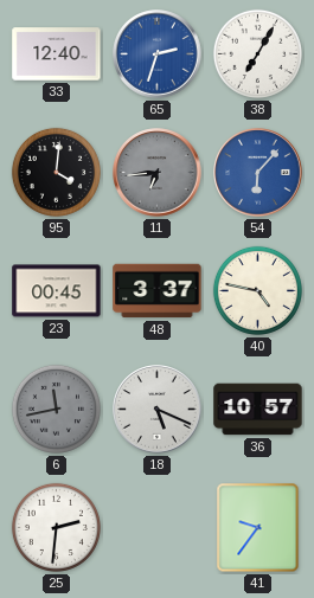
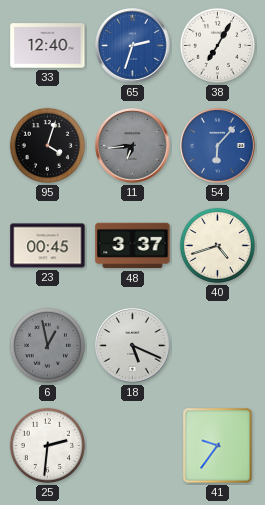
95: 4:01 -> 4:03
40: 4:47 -> 4:42
6: 11:43 -> 12:58
36: 10:57 -> none
